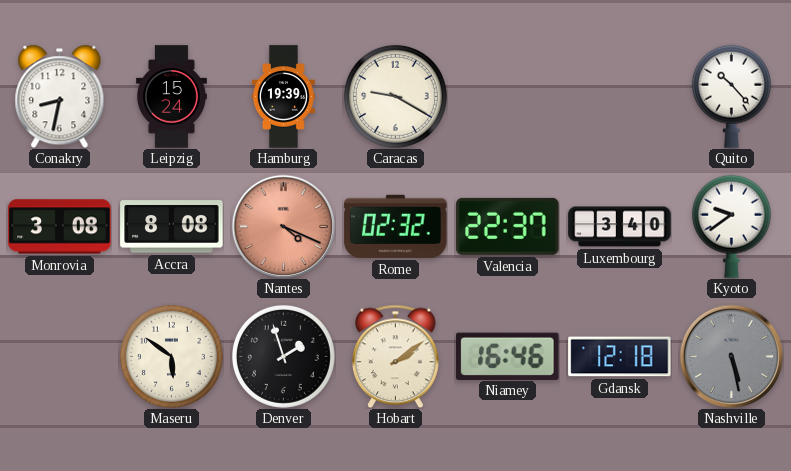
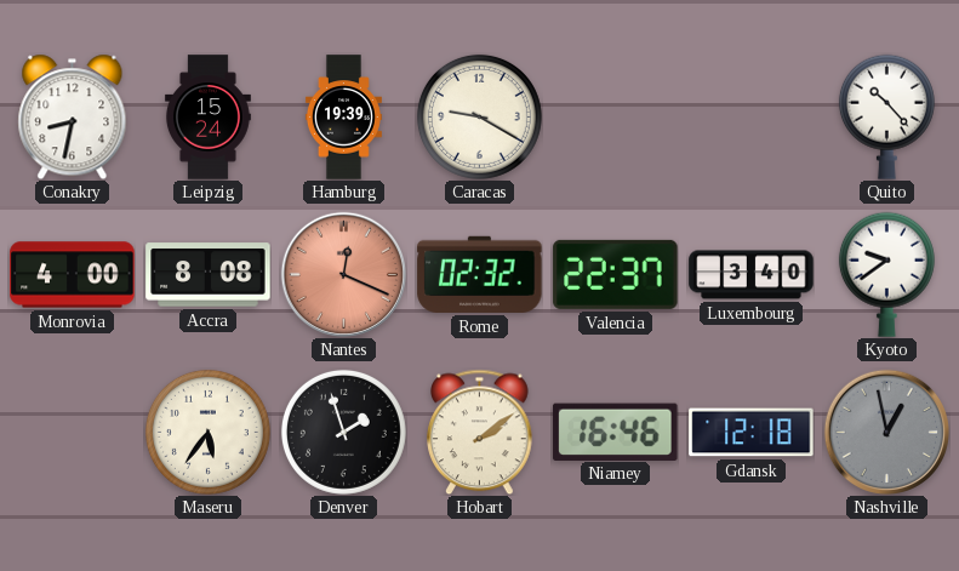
Monrovia: 3:08 -> 4:00
Nantes: 4:19 -> 12:19
Maseru: 5:51 -> 5:36
Nashville: 5:28 -> 12:58
